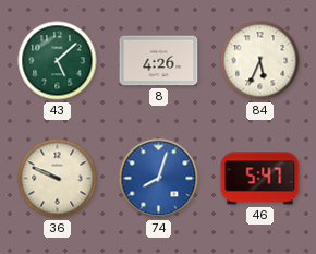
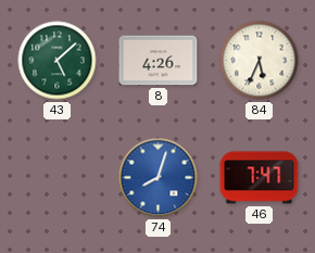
36: 9:49 -> none
46: 5:47 -> 7:47
